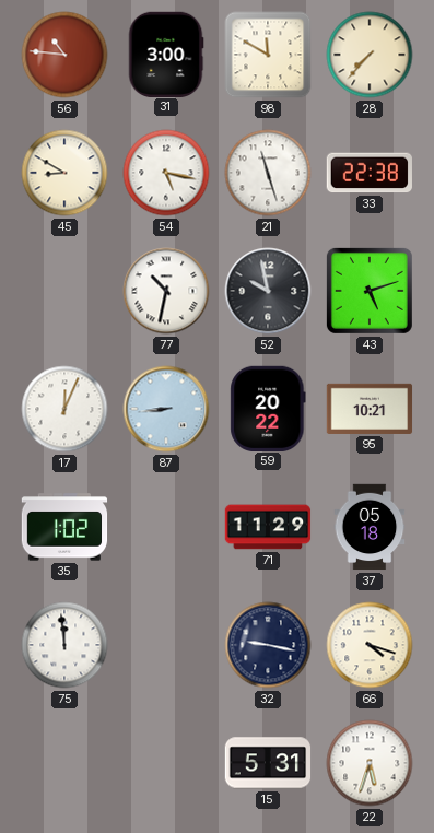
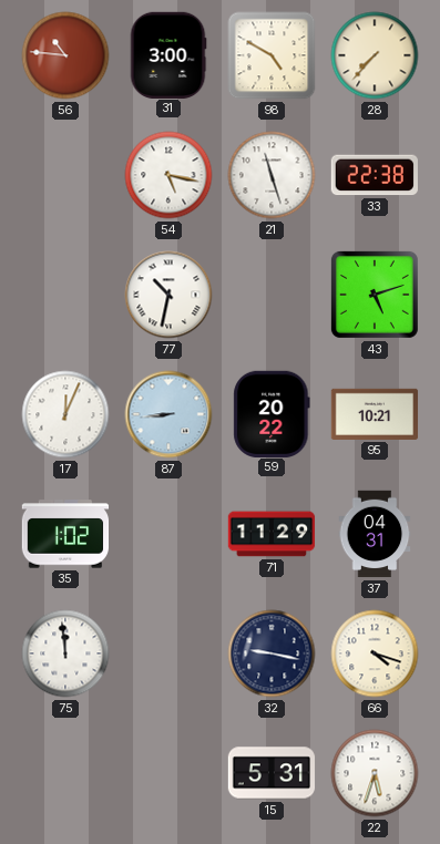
98: 11:50 -> 4:50
45: 8:50 -> none
52: 9:58 -> none
37: 05:18 -> 04:31
